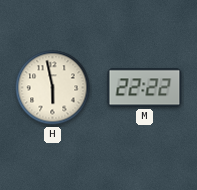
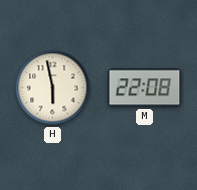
M: 22:22 -> 22:08
